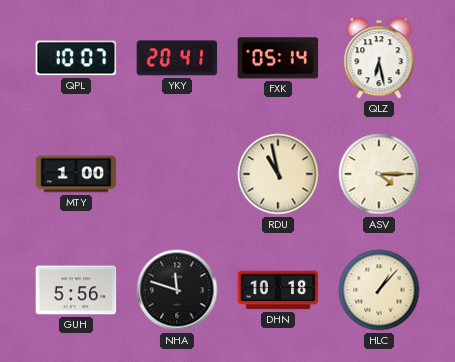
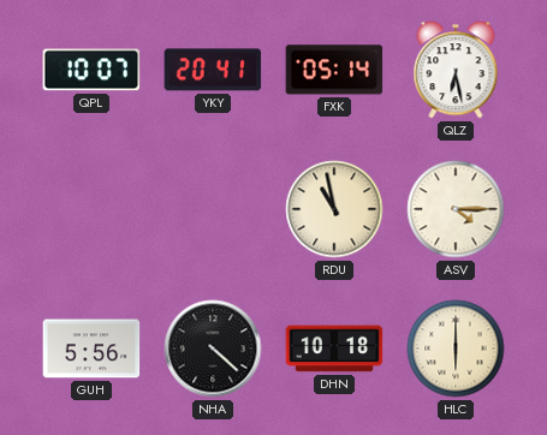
MTY: 1:00 -> none
NHA: 11:48 -> 4:22
HLC: 1:07 -> 6:00
